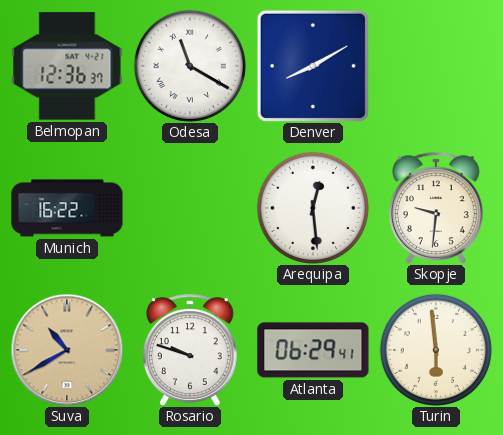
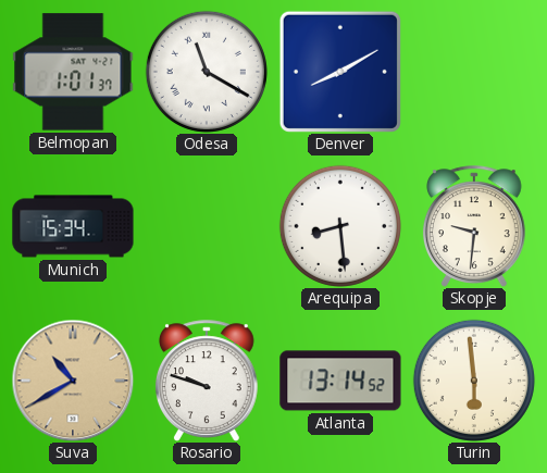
Belmopan: 12:36 -> 1:01
Munich: 16:22 -> 15:34
Arequipa: 12:29 -> 8:29
Atlanta: 06:29 -> 13:14
